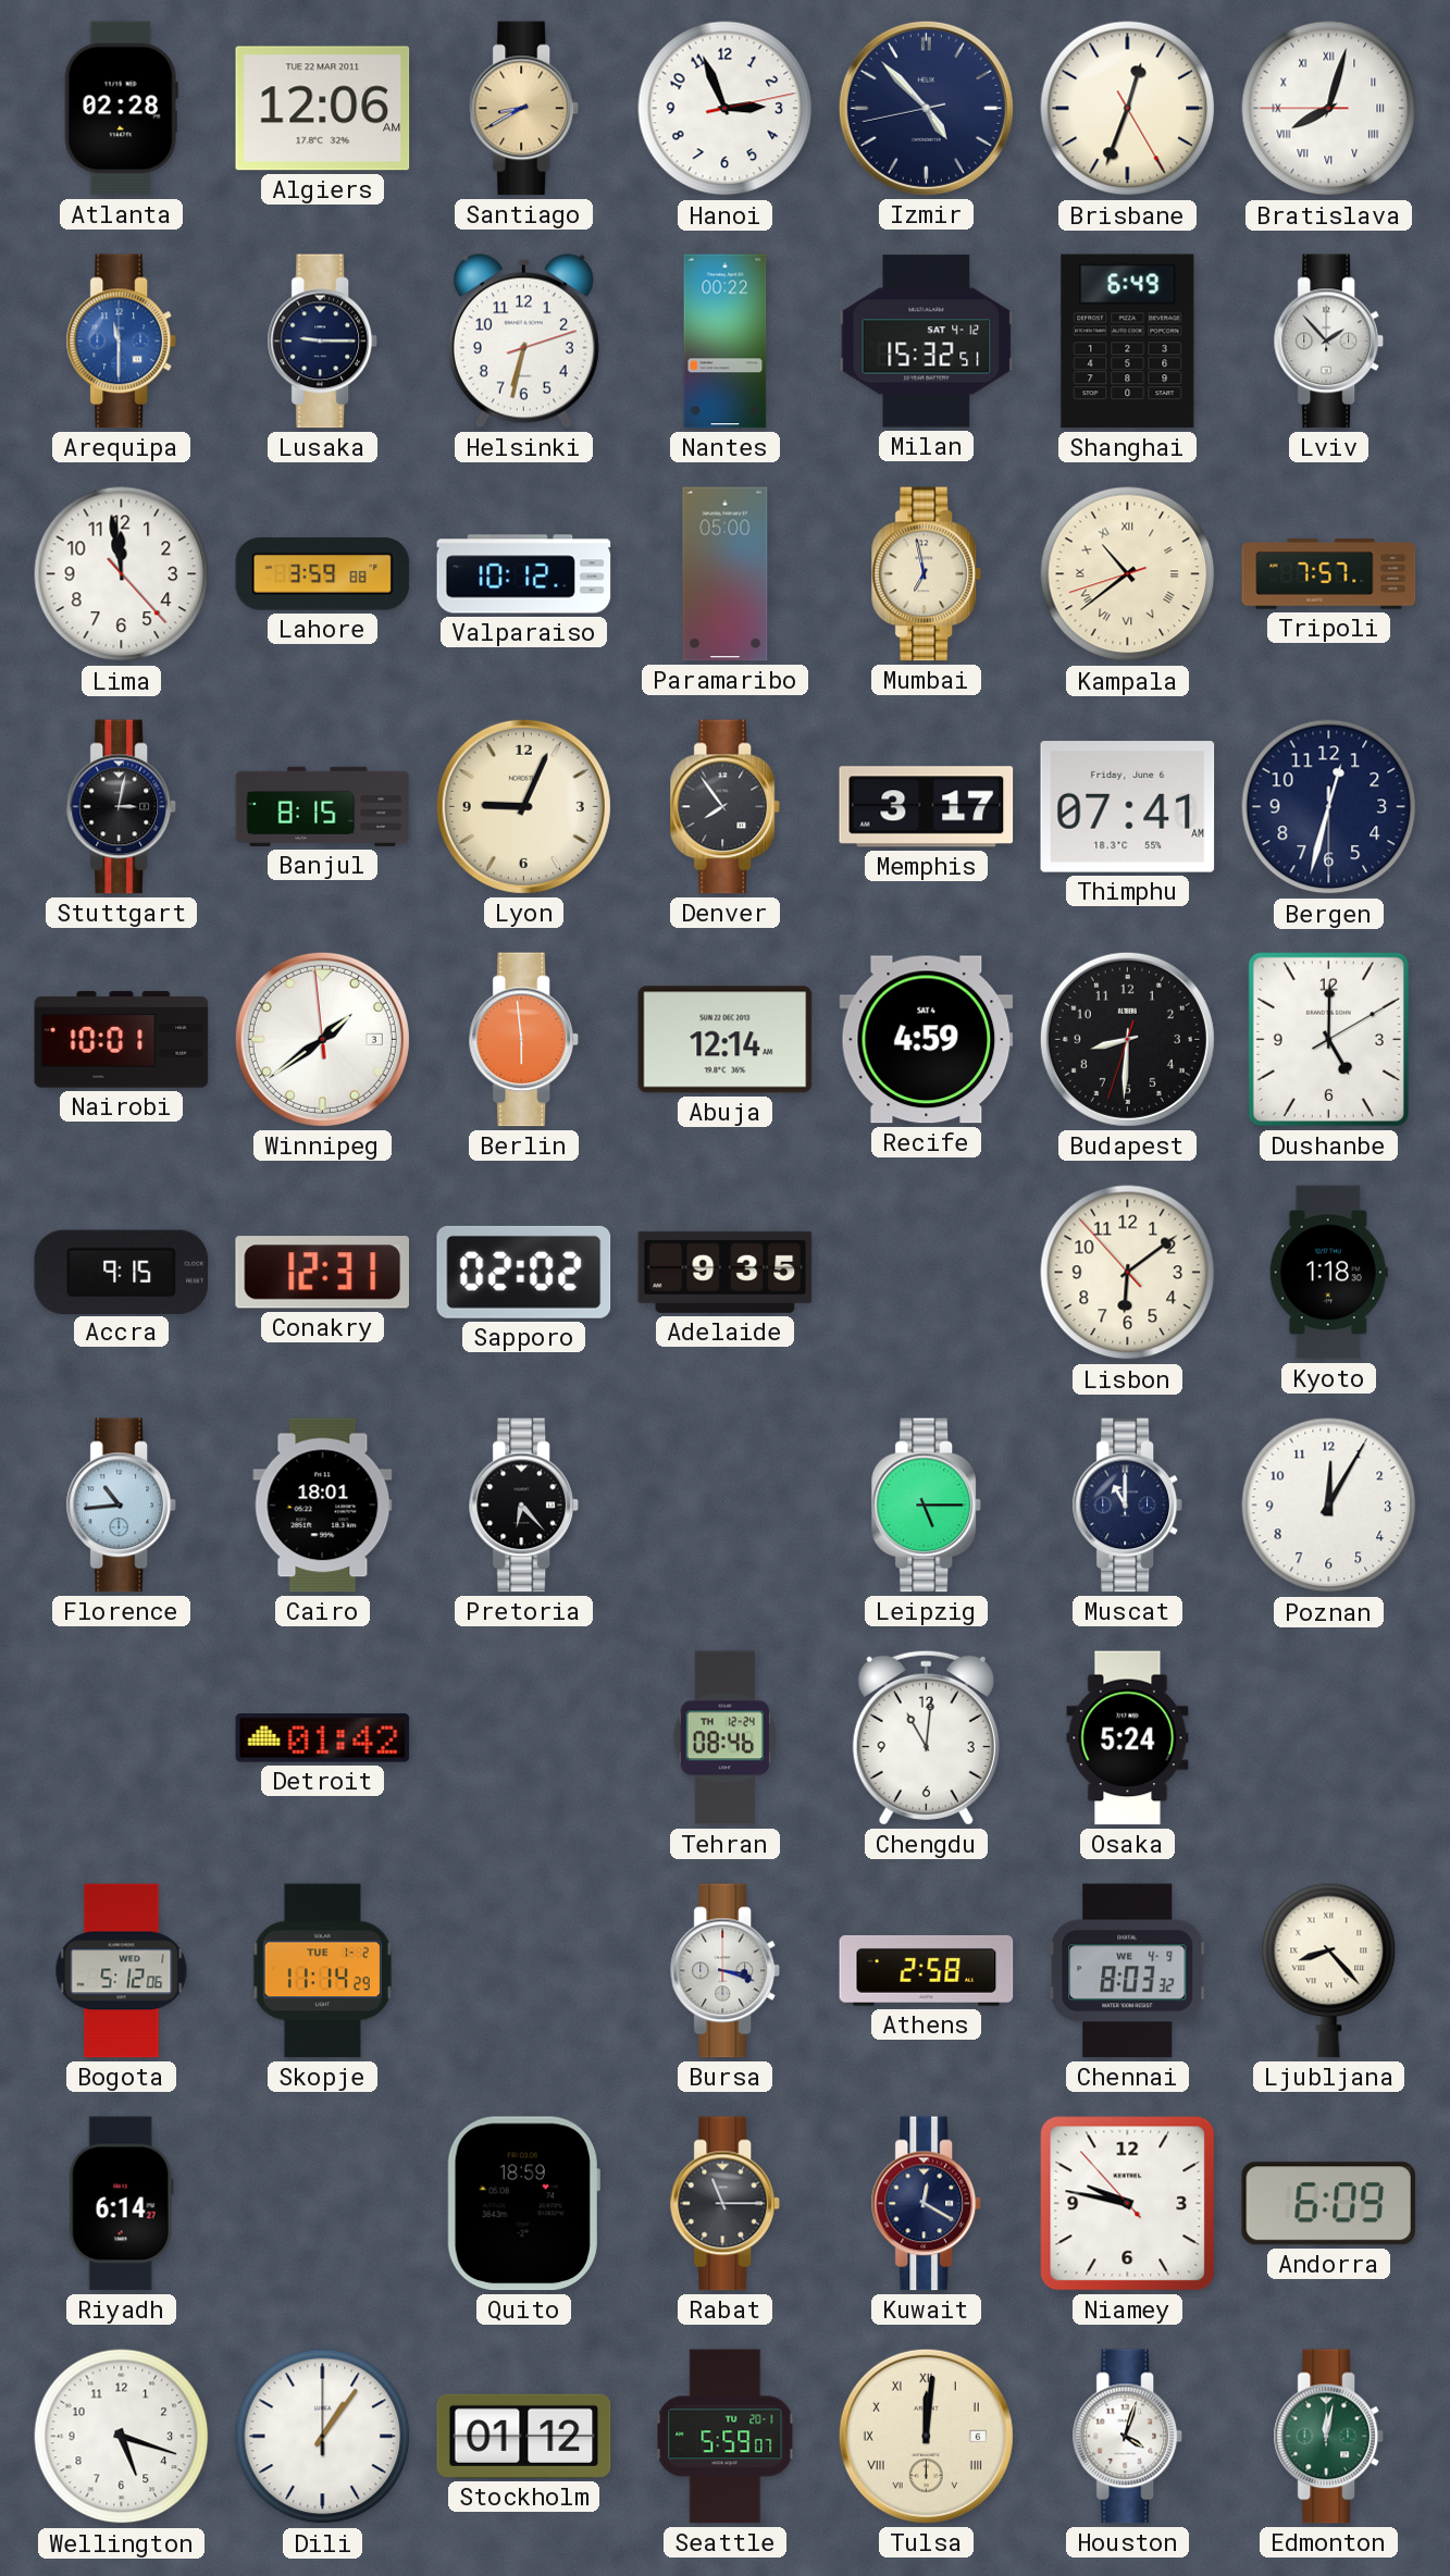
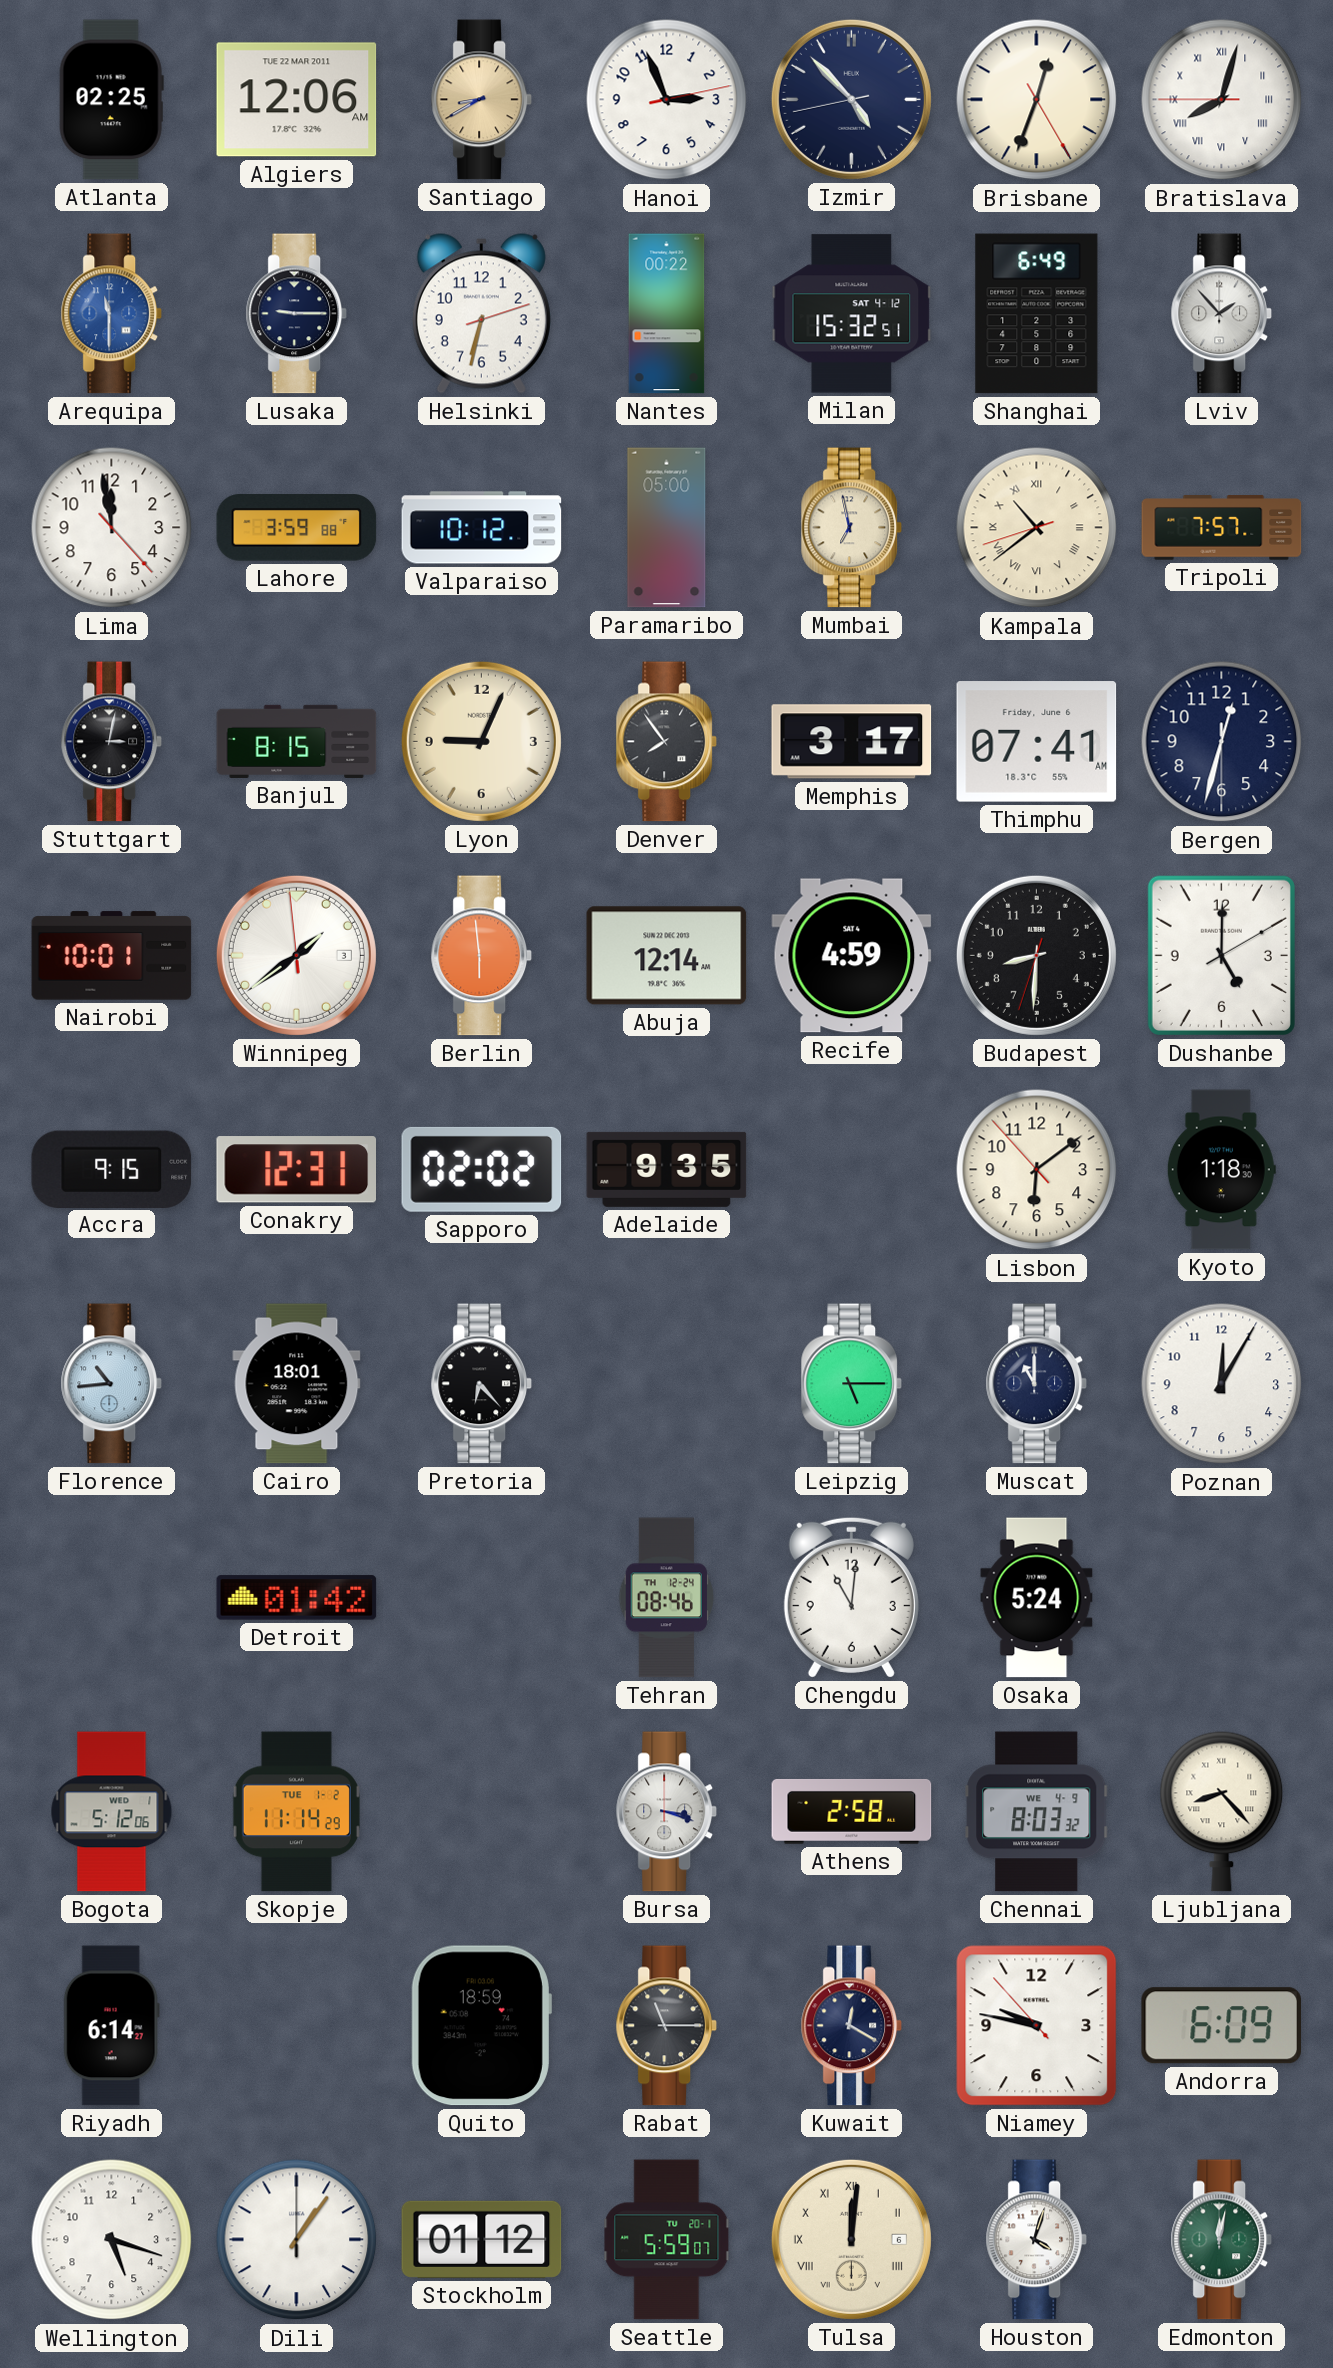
Atlanta: 02:28 -> 02:25
